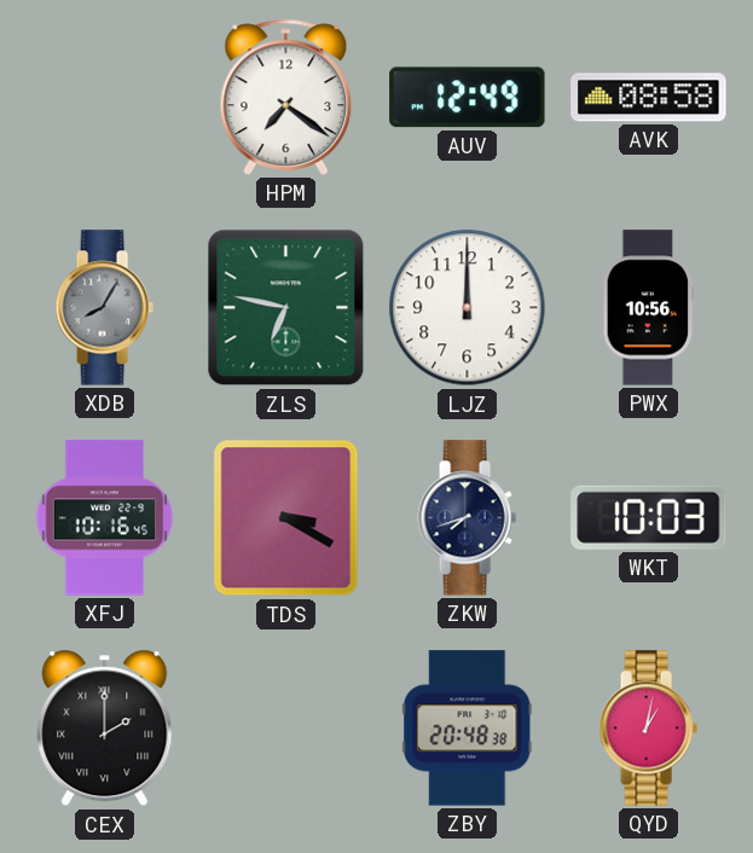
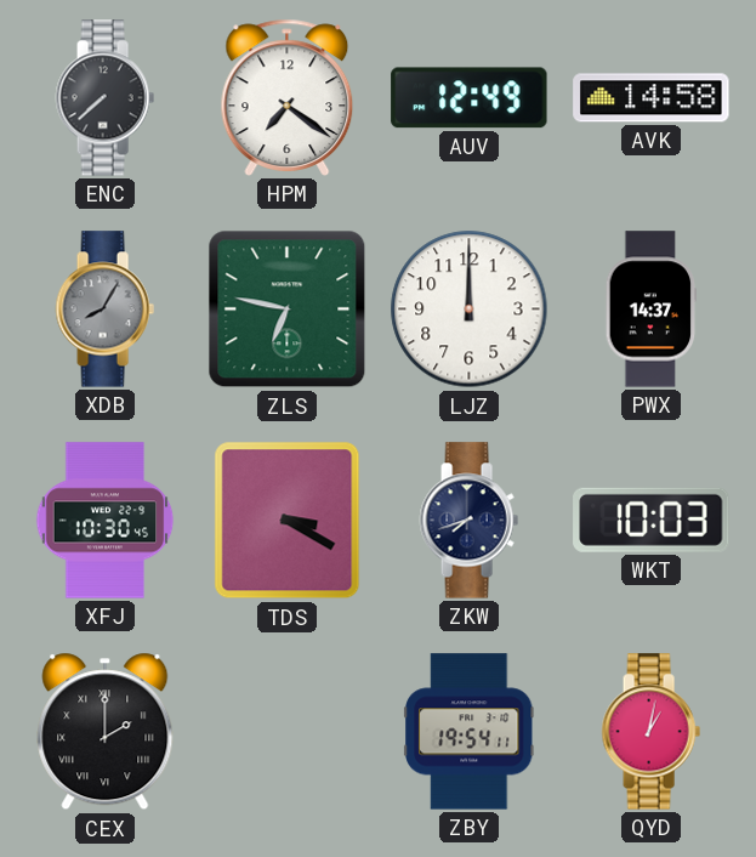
ENC: none -> 7:38
AVK: 08:58 -> 14:58
PWX: 10:56 -> 14:37
XFJ: 10:16 -> 10:30
ZBY: 20:48 -> 19:54
